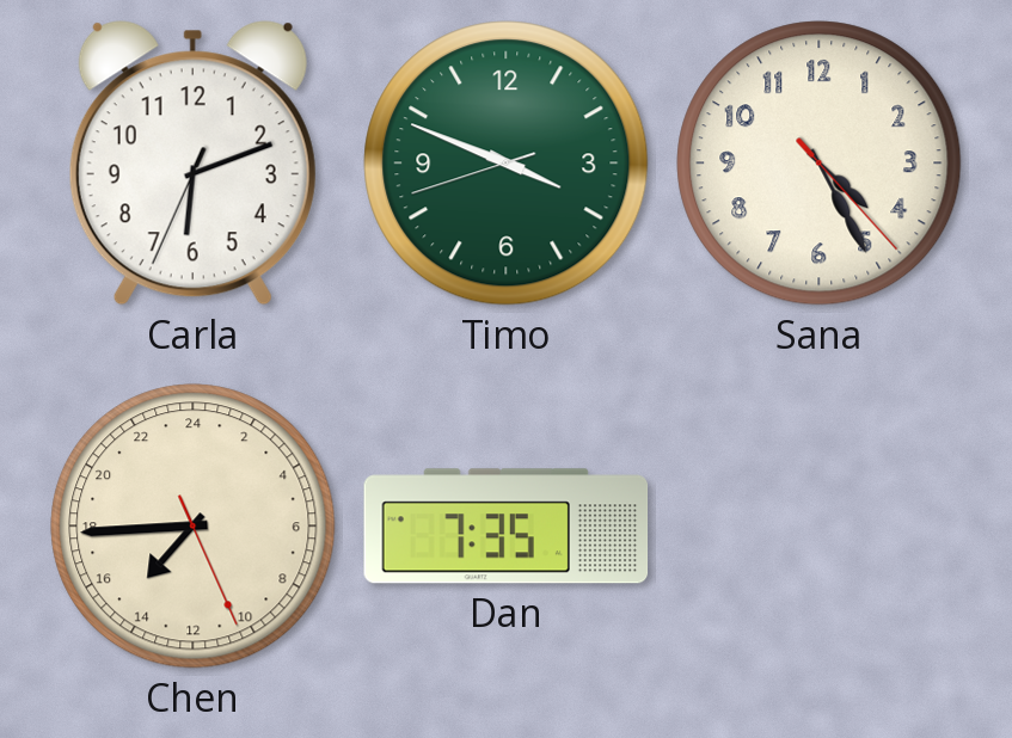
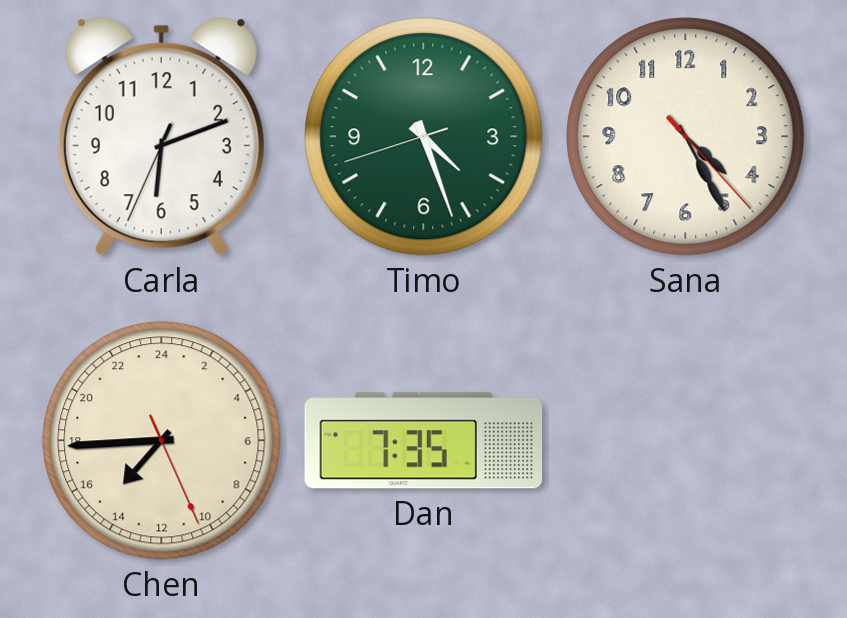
Timo: 3:48 -> 4:26
